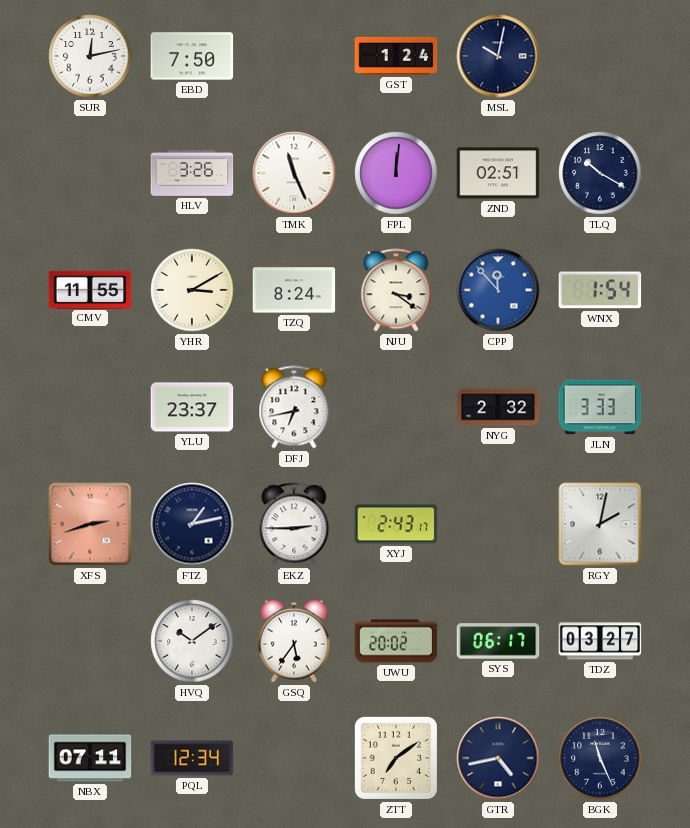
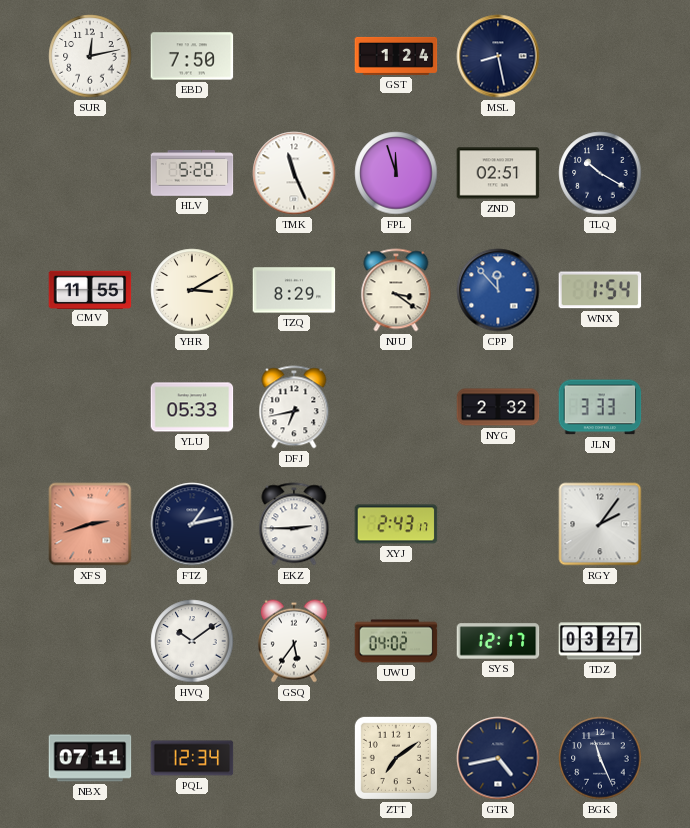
MSL: 10:02 -> 8:28
HLV: 3:26 -> 5:20
FPL: 12:01 -> 11:57
TZQ: 8:24 -> 8:29
YLU: 23:37 -> 05:33
RGY: 2:02 -> 2:06
UWU: 20:02 -> 04:02
SYS: 06:17 -> 12:17
